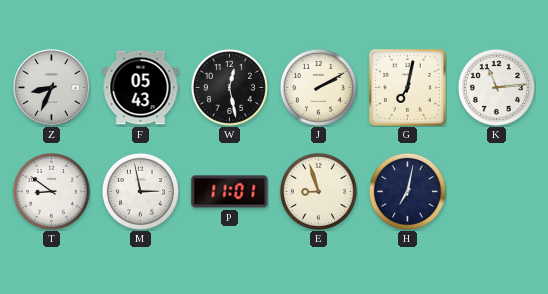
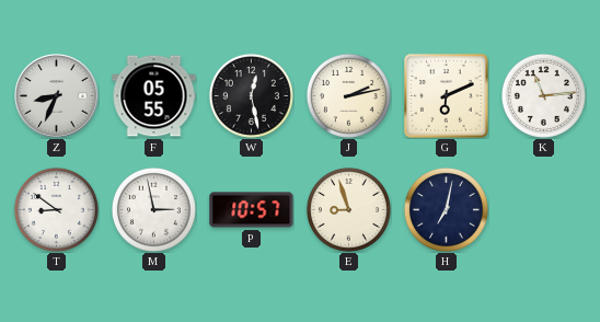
F: 05:43 -> 05:55
J: 2:10 -> 2:13
G: 7:02 -> 6:11
P: 11:01 -> 10:57
